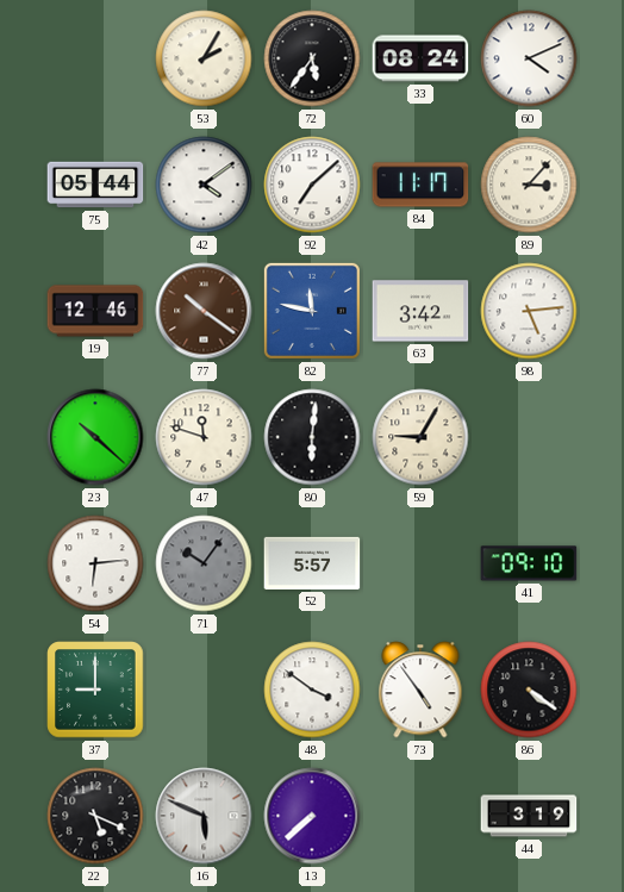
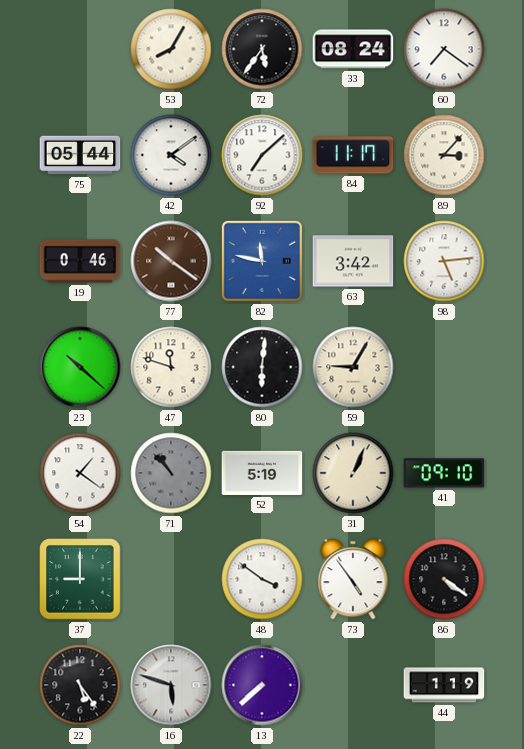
53: 2:05 -> 8:05
60: 4:11 -> 7:21
19: 12:46 -> 0:46
54: 6:14 -> 1:21
71: 10:06 -> 10:53
52: 5:57 -> 5:19
31: none -> 1:04
22: 5:19 -> 5:24
16: 5:49 -> 5:48
44: 3:19 -> 1:19
